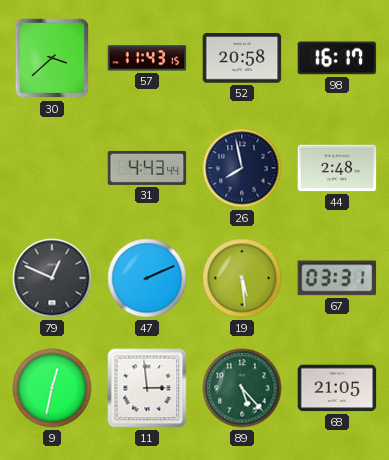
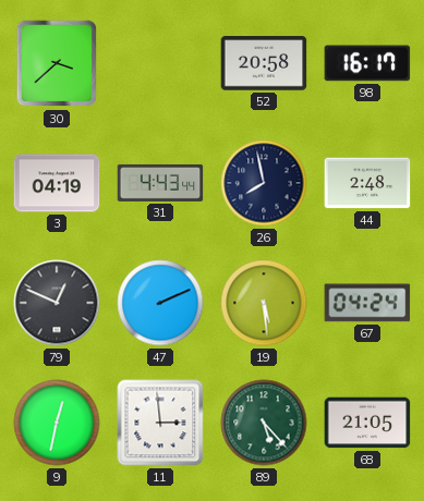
57: 11:43 -> none
3: none -> 04:19
67: 03:31 -> 04:24
